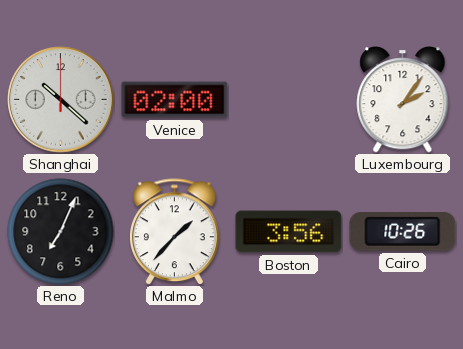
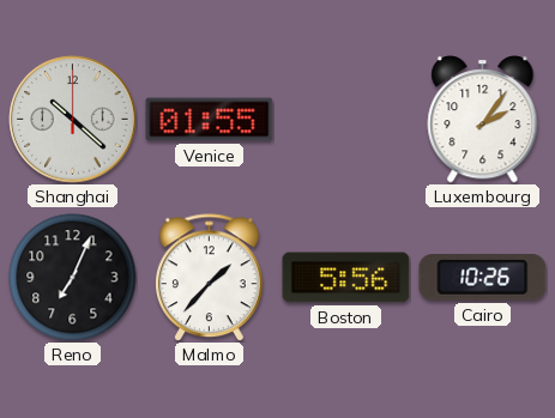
Venice: 02:00 -> 01:55
Boston: 3:56 -> 5:56
